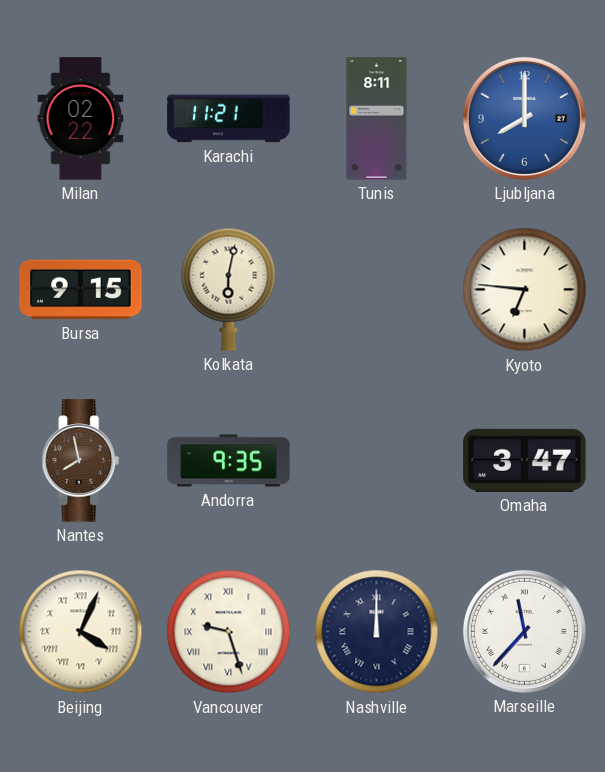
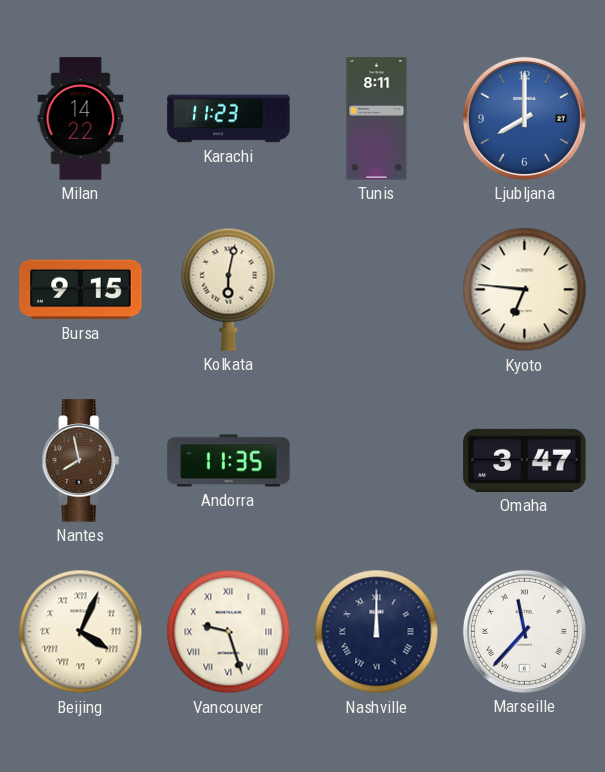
Milan: 02:22 -> 14:22
Karachi: 11:21 -> 11:23
Andorra: 9:35 -> 11:35
